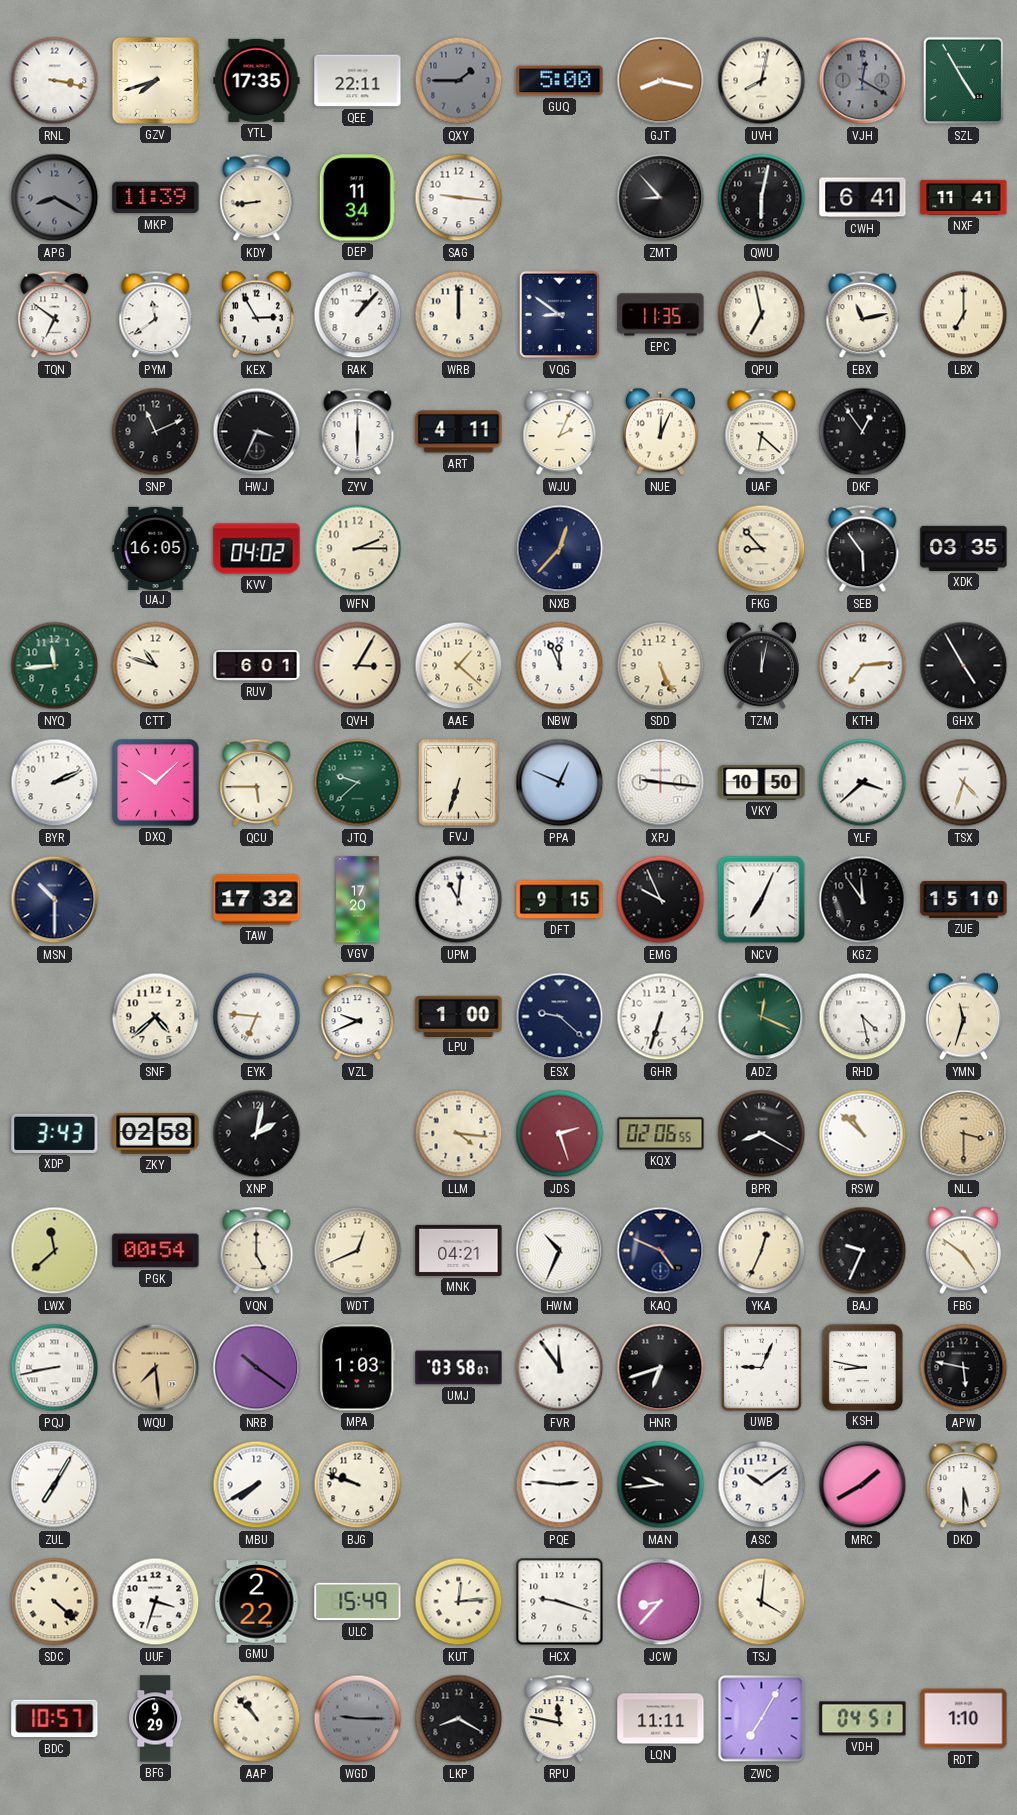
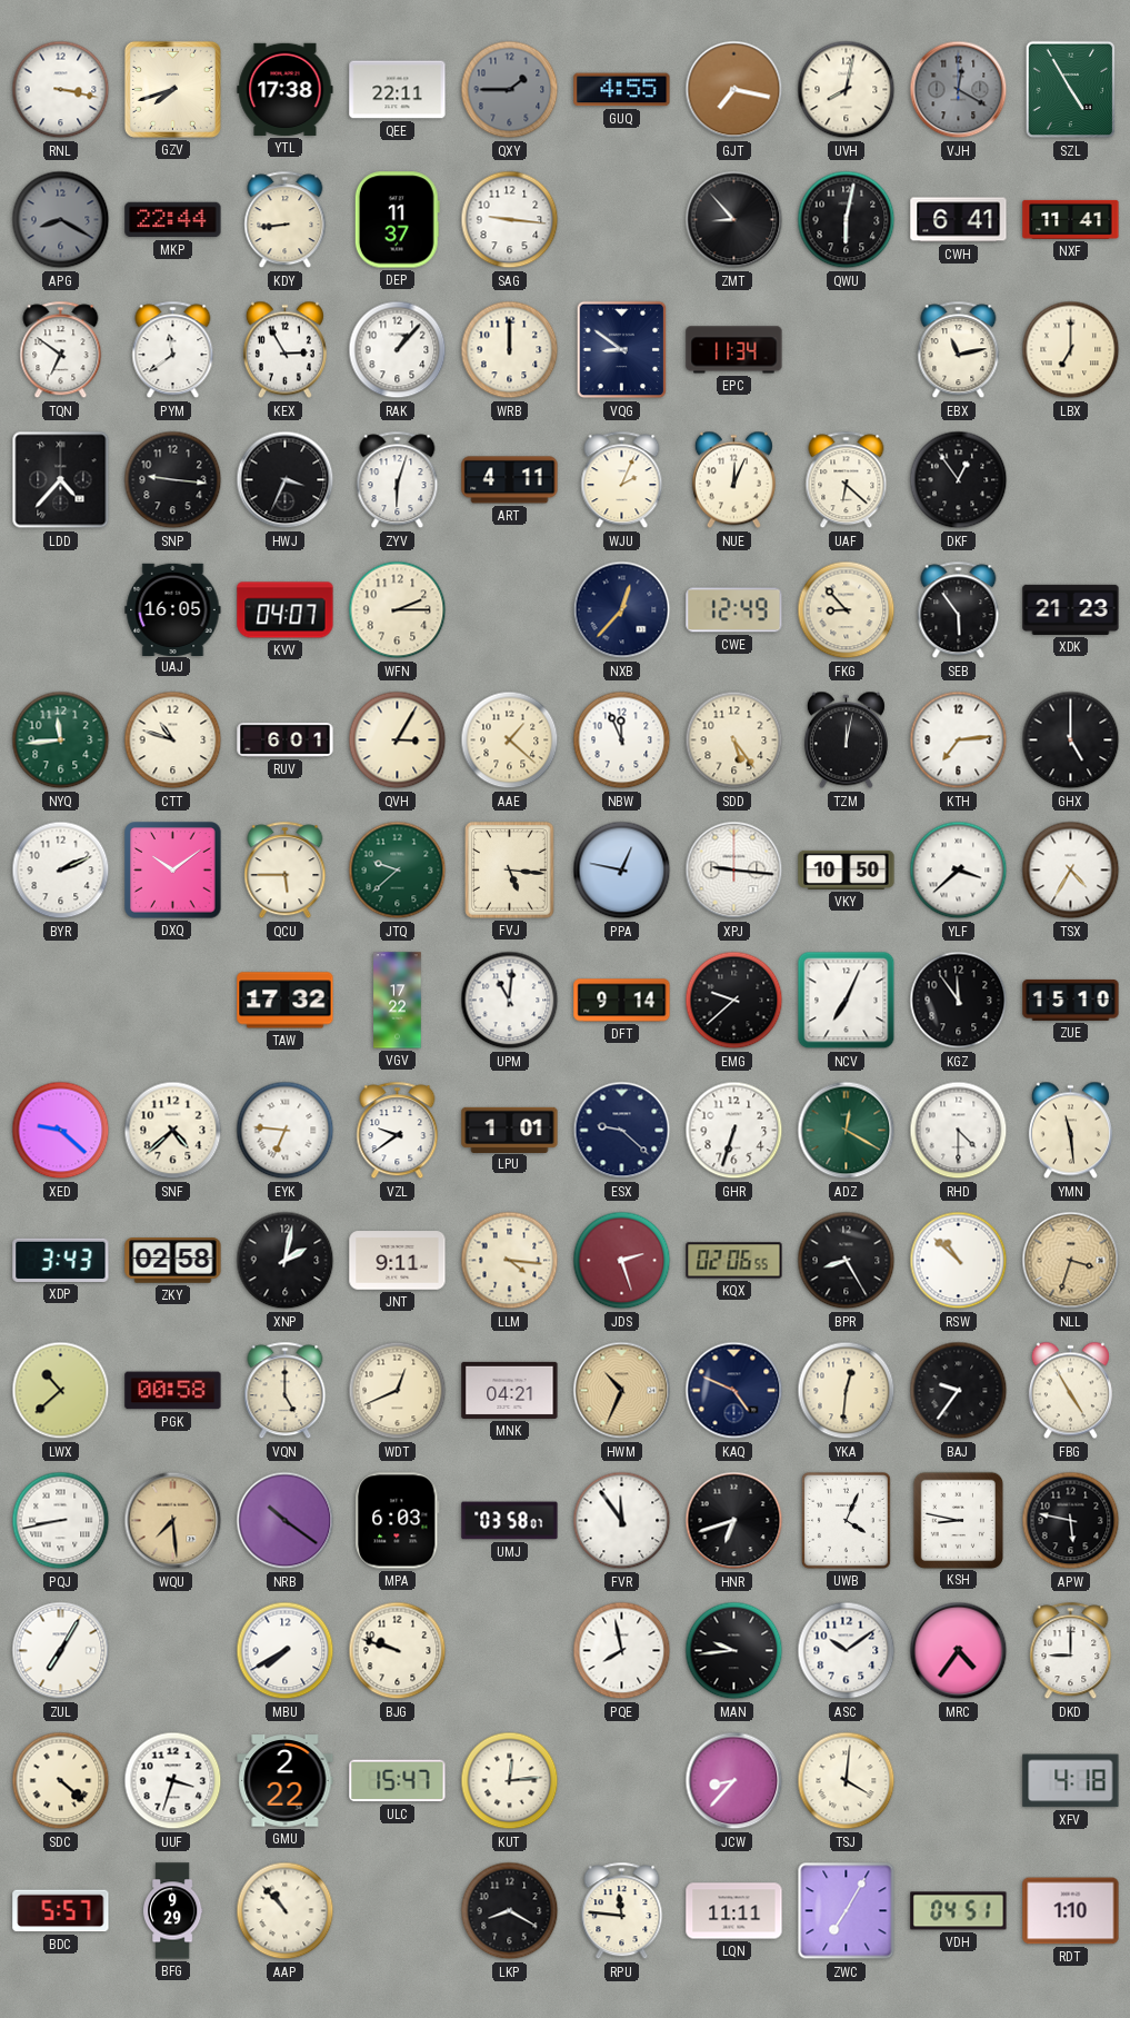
YTL: 17:35 -> 17:38
GUQ: 5:00 -> 4:55
GJT: 8:17 -> 7:17
MKP: 11:39 -> 22:44
DEP: 11:34 -> 11:37
EPC: 11:35 -> 11:34
QPU: 6:58 -> none
LDD: none -> 4:37
SNP: 11:11 -> 9:16
ZYV: 6:00 -> 6:03
KVV: 04:02 -> 04:07
CWE: none -> 12:49
XDK: 03:35 -> 21:23
SDD: 5:26 -> 5:24
GHX: 4:55 -> 5:00
DXQ: 10:08 -> 10:09
FVJ: 6:33 -> 5:16
PPA: 12:49 -> 12:47
TSX: 4:33 -> 4:35
MSN: 10:30 -> none
VGV: 17:20 -> 17:22
DFT: 9:15 -> 9:14
EMG: 9:56 -> 9:38
XED: none -> 9:22
VZL: 9:41 -> 9:39
LPU: 1:00 -> 1:01
ADZ: 12:19 -> 12:20
RHD: 4:28 -> 4:30
YMN: 11:33 -> 11:29
JNT: none -> 9:11
BPR: 8:20 -> 8:25
NLL: 3:30 -> 3:33
LWX: 11:38 -> 10:38
PGK: 00:54 -> 00:58
HWM dial: white -> champagne
YKA: 12:34 -> 12:31
BAJ: 9:34 -> 9:36
FBG: 4:51 -> 4:55
MPA: 1:03 -> 6:03
UWB: 9:04 -> 4:04
PQE: 2:46 -> 7:58
MRC: 1:40 -> 4:36
DKD: 5:30 -> 9:00
ULC: 15:49 -> 15:47
HCX: 9:18 -> none
XFV: none -> 4:18
BDC: 10:57 -> 5:57
WGD: 9:15 -> none
RPU: 11:47 -> 11:46
